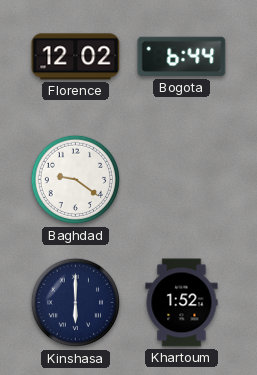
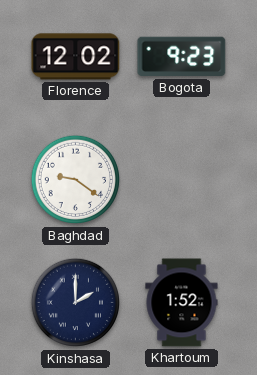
Bogota: 6:44 -> 9:23
Kinshasa: 6:00 -> 2:00
